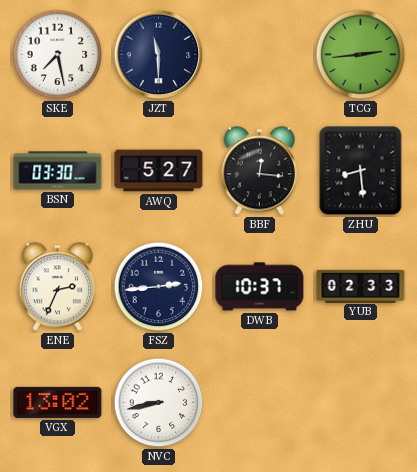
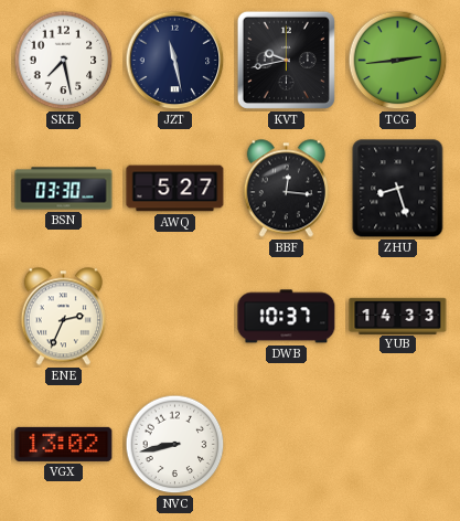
JZT: 11:30 -> 11:28
KVT: none -> 9:43
ZHU: 8:29 -> 8:27
FSZ: 2:44 -> none
YUB: 02:33 -> 14:33
